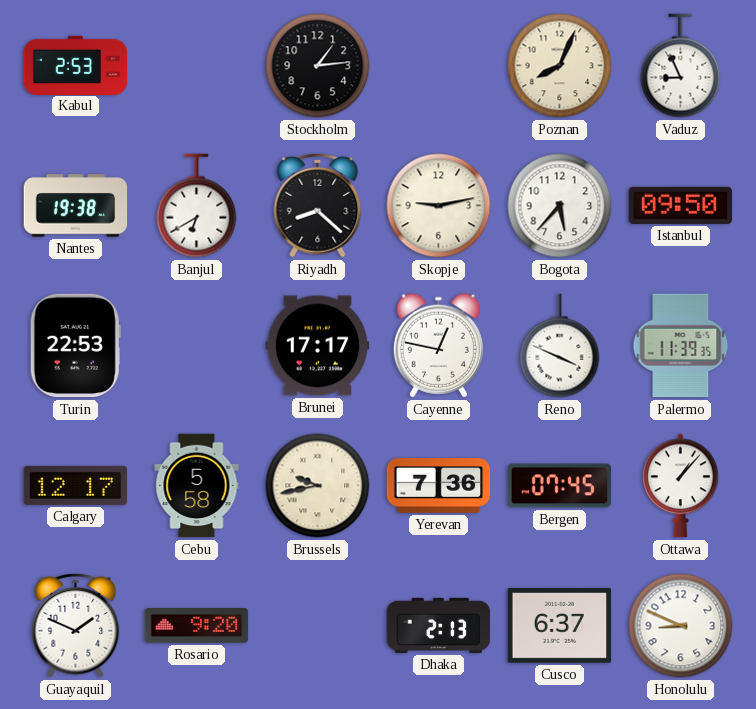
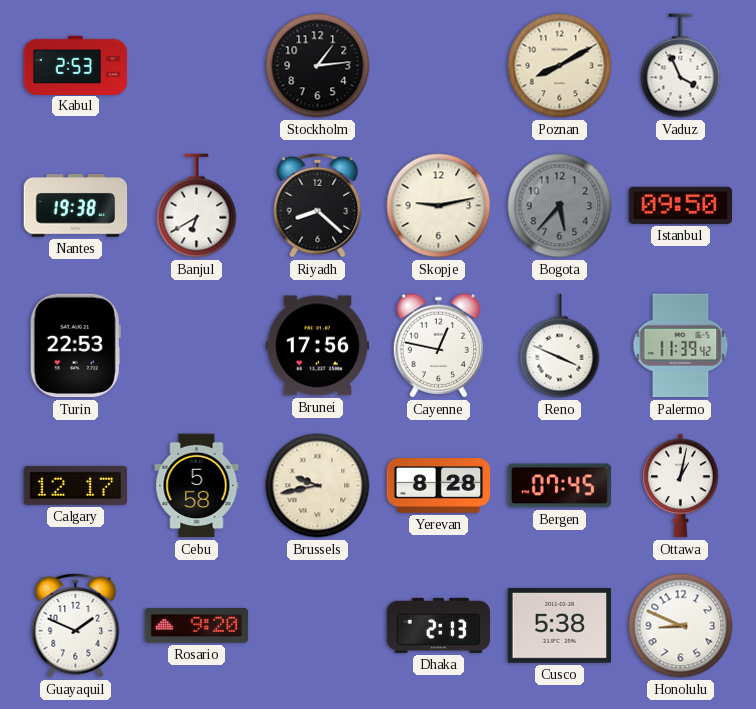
Poznan: 8:04 -> 8:10
Vaduz: 8:56 -> 3:56
Bogota dial: white -> grey
Brunei: 17:17 -> 17:56
Palermo: 11:39:35 -> 11:39:42
Yerevan: 7:36 -> 8:28
Ottawa: 1:07 -> 1:02
Cusco: 6:37 -> 5:38
